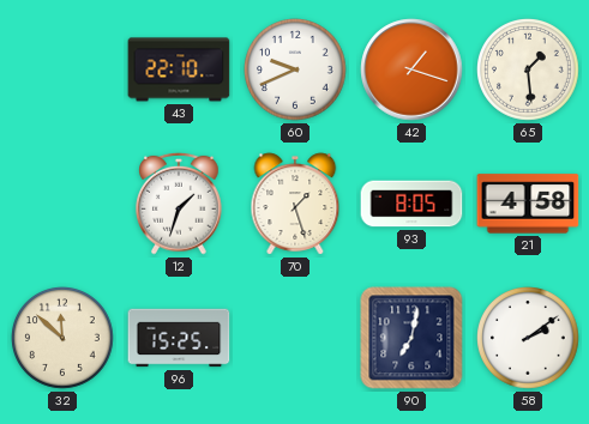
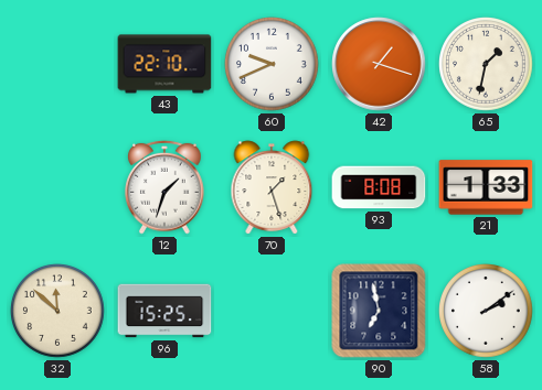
65: 1:29 -> 1:32
93: 8:05 -> 8:08
21: 4:58 -> 1:33
90: 7:02 -> 6:58
